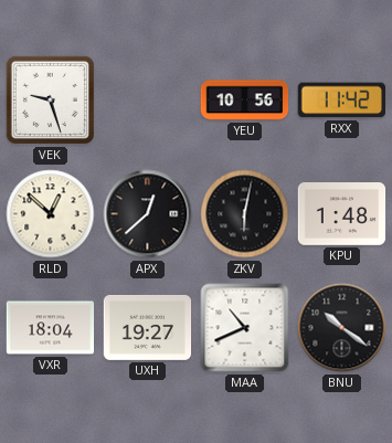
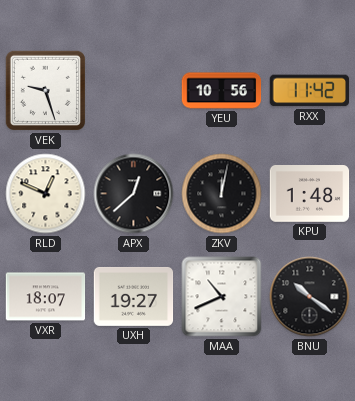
RLD: 12:52 -> 12:49
ZKV: 6:02 -> 12:02
VXR: 18:04 -> 18:07
